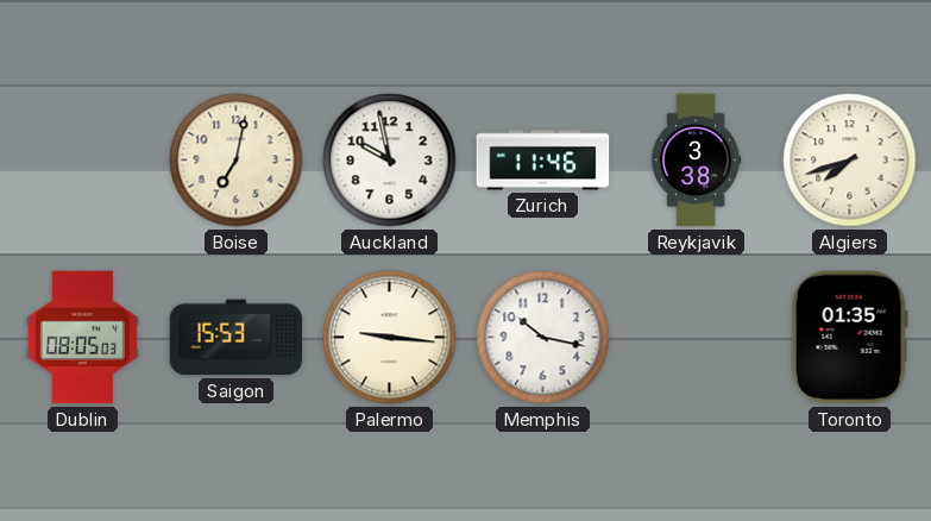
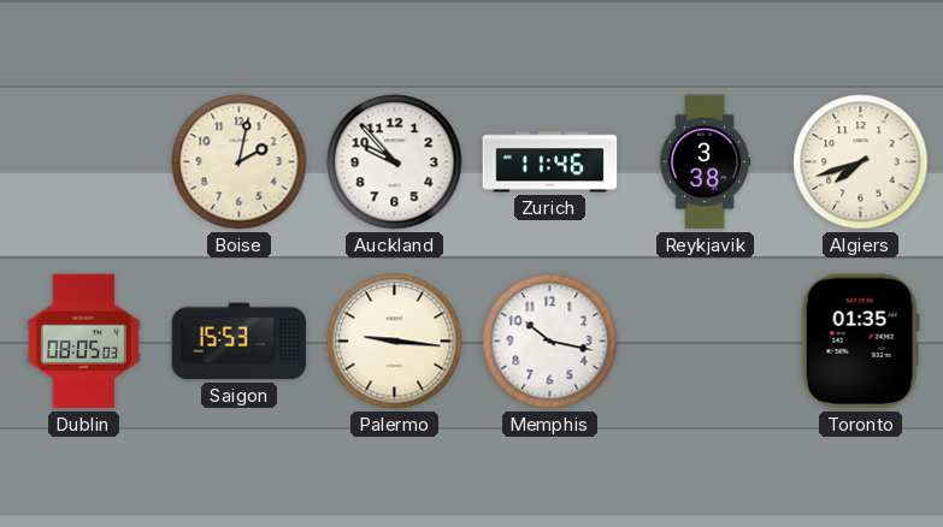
Boise: 7:02 -> 2:02
Auckland: 9:58 -> 9:53
